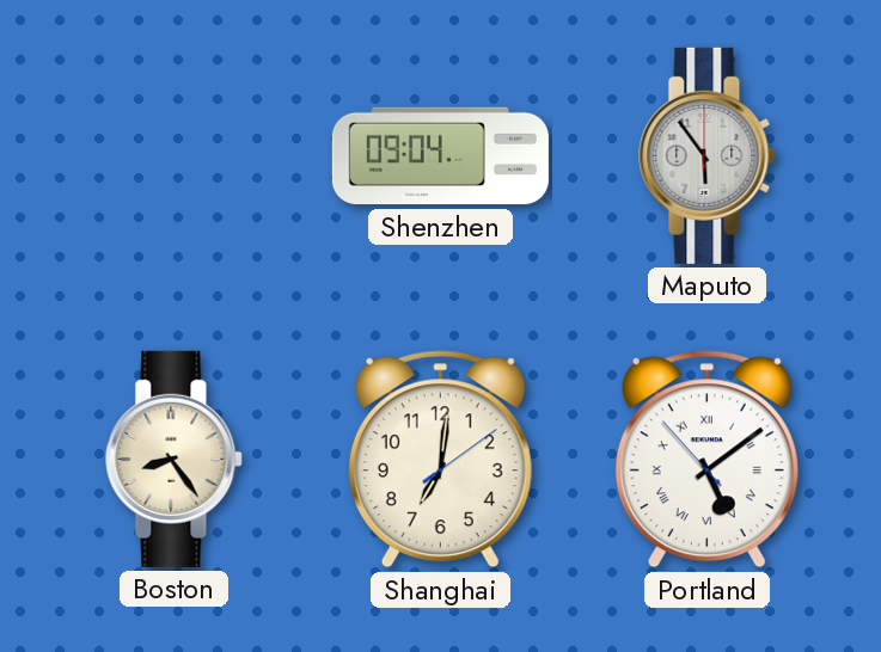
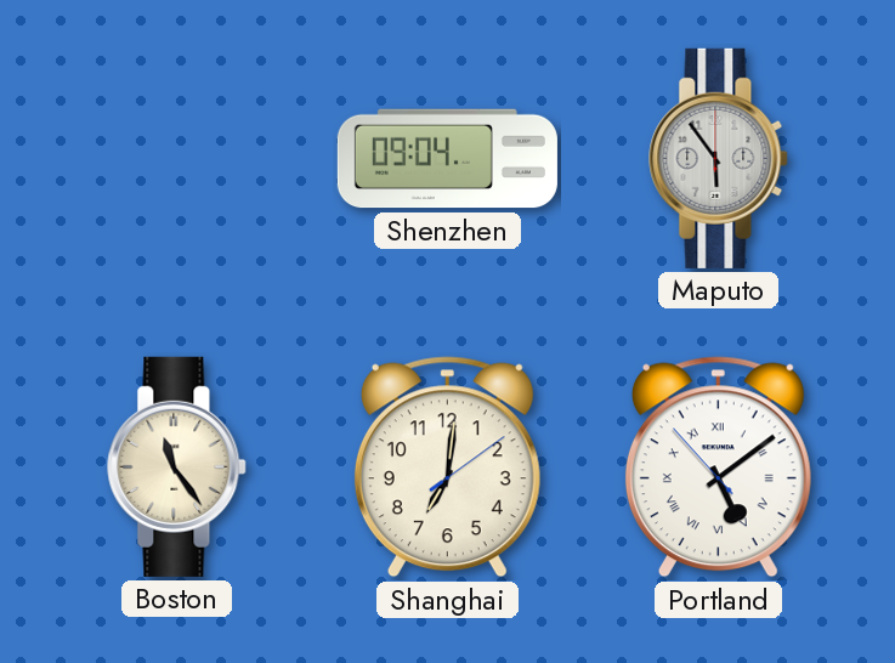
Boston: 8:24 -> 11:24
